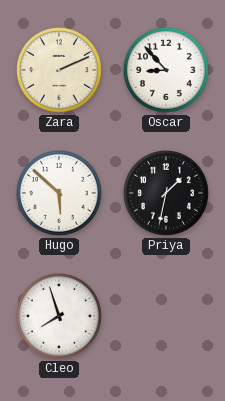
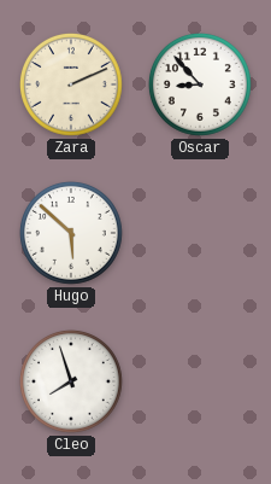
Priya: 1:32 -> none
